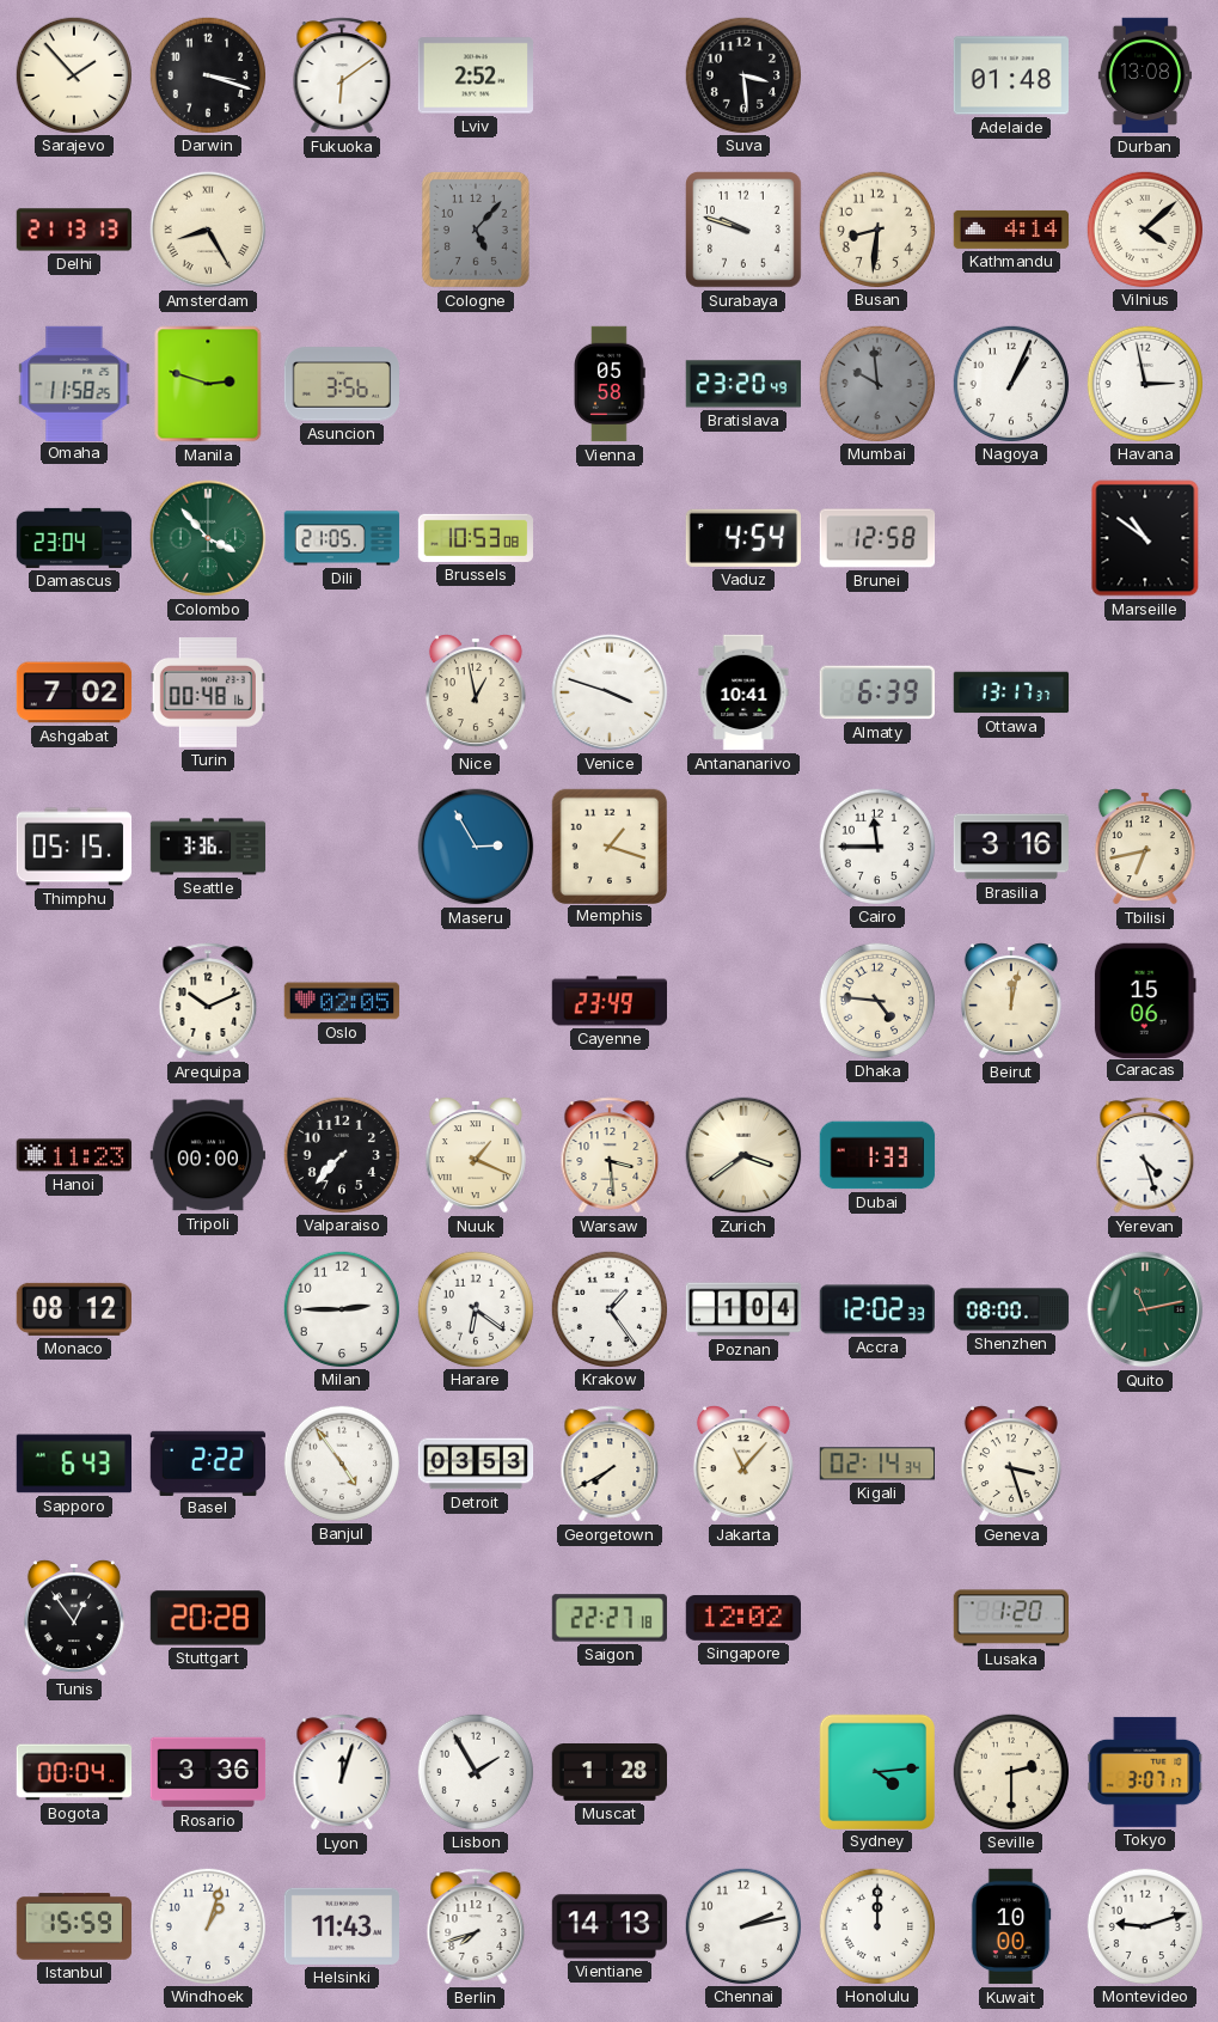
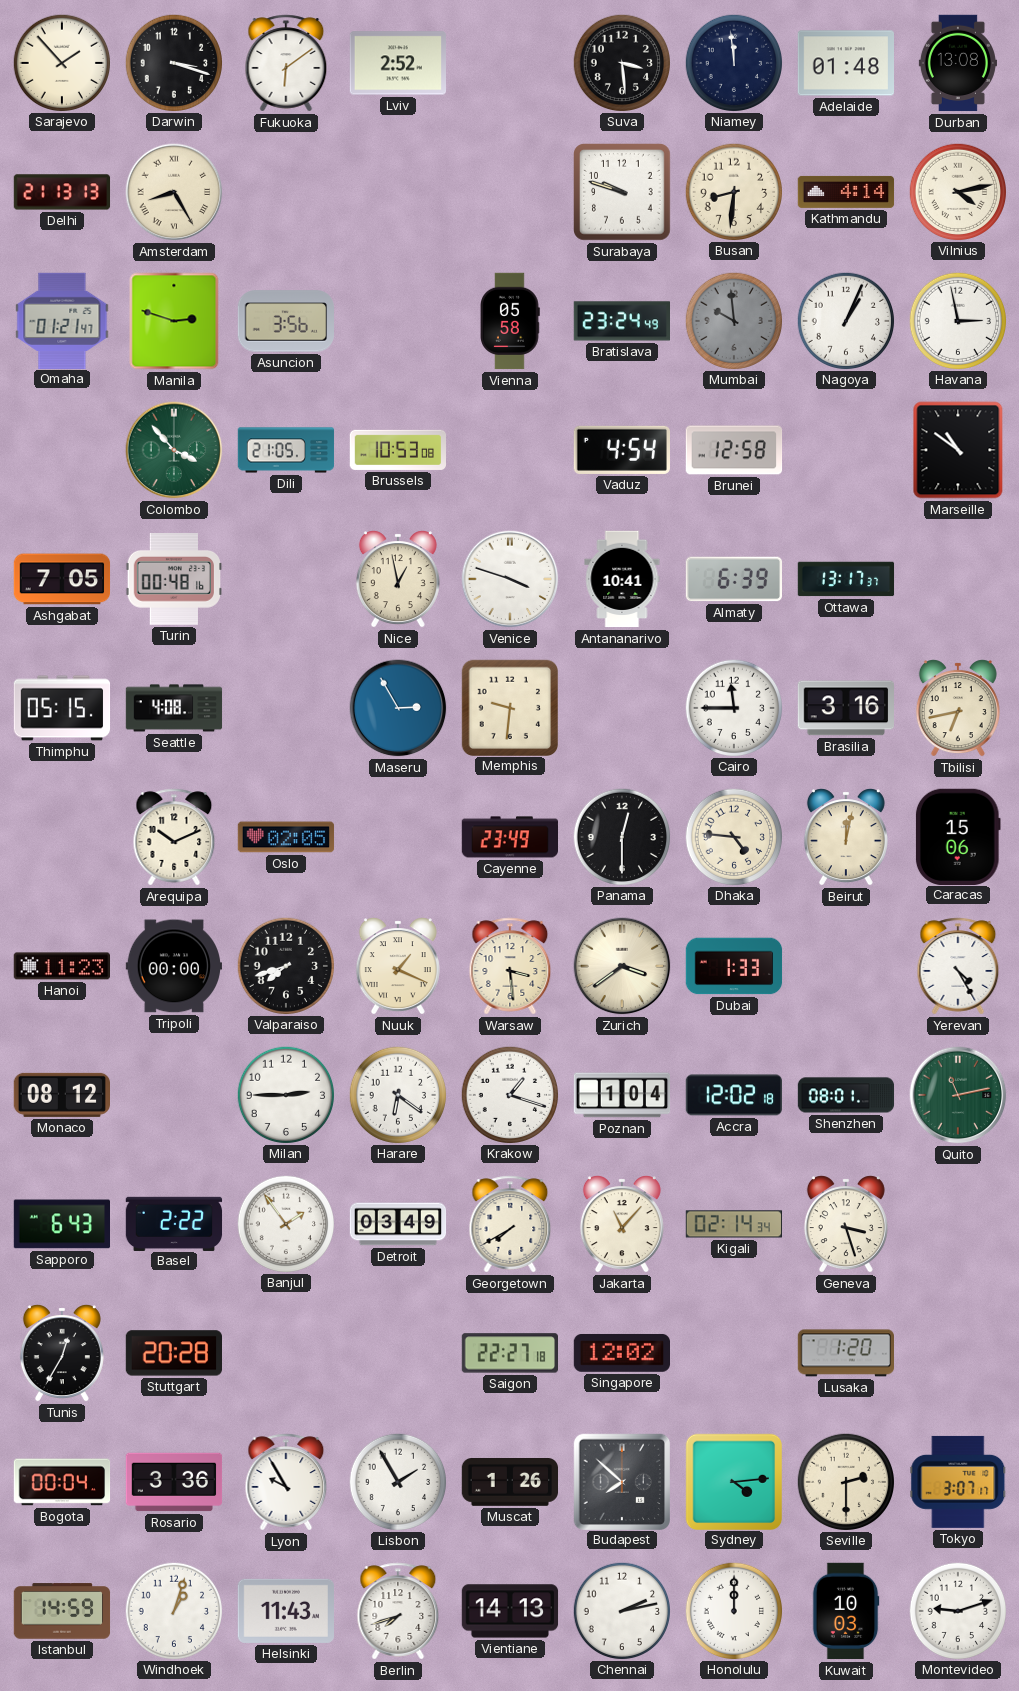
Niamey: none -> 11:59
Cologne: 5:07 -> none
Vilnius: 4:08 -> 4:13
Omaha: 11:58 -> 01:21
Bratislava: 23:20 -> 23:24
Damascus: 23:04 -> none
Ashgabat: 7:02 -> 7:05
Seattle: 3:36 -> 4:08
Memphis: 1:18 -> 9:31
Panama: none -> 12:30
Valparaiso: 7:37 -> 7:42
Yerevan: 4:27 -> 4:25
Krakow: 1:24 -> 1:18
Accra: 12:02:33 -> 12:02:18
Shenzhen: 08:00 -> 08:01
Banjul: 4:54 -> 1:54
Detroit: 03:53 -> 03:49
Tunis: 12:54 -> 12:35
Lyon: 12:03 -> 9:55
Muscat: 1:28 -> 1:26
Budapest: none -> 7:52
Istanbul: 15:59 -> 14:59
Kuwait: 10:00 -> 10:03
